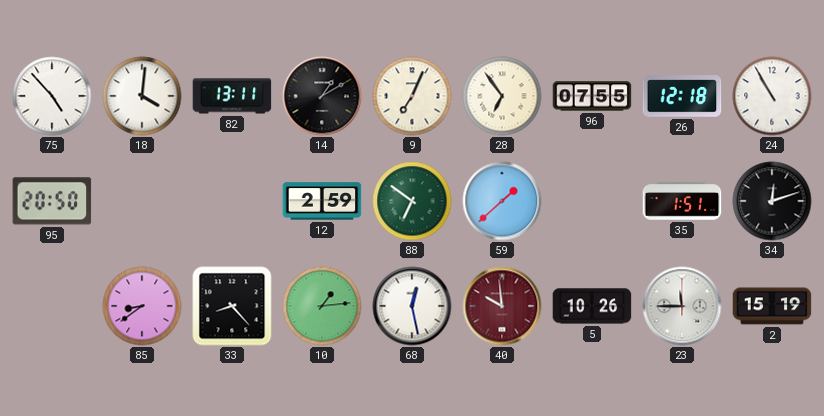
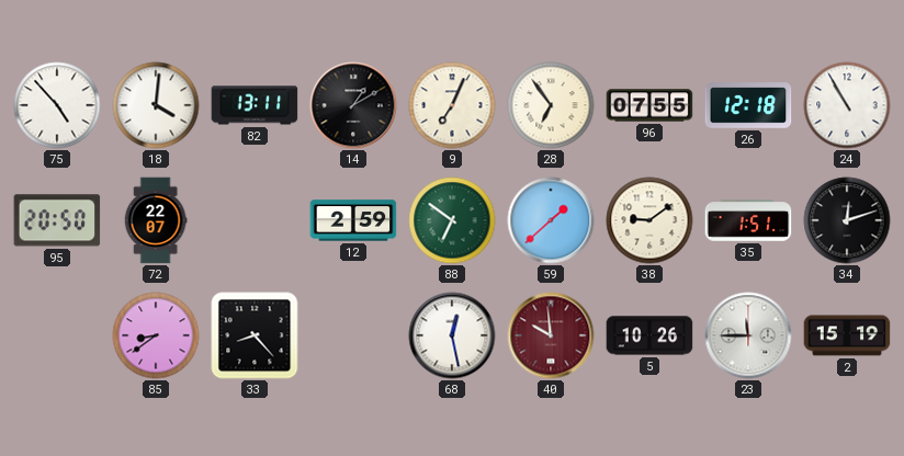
72: none -> 22:07
38: none -> 9:09
10: 1:14 -> none
